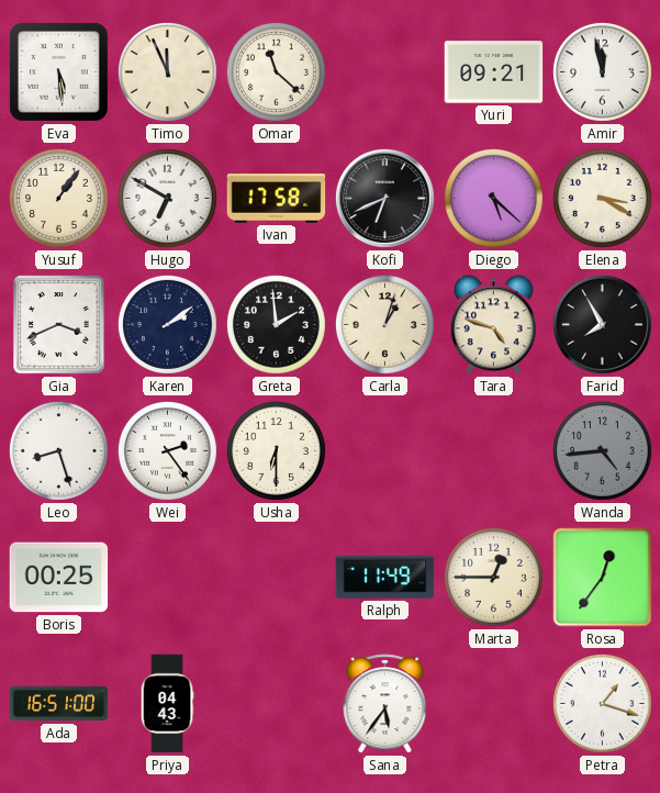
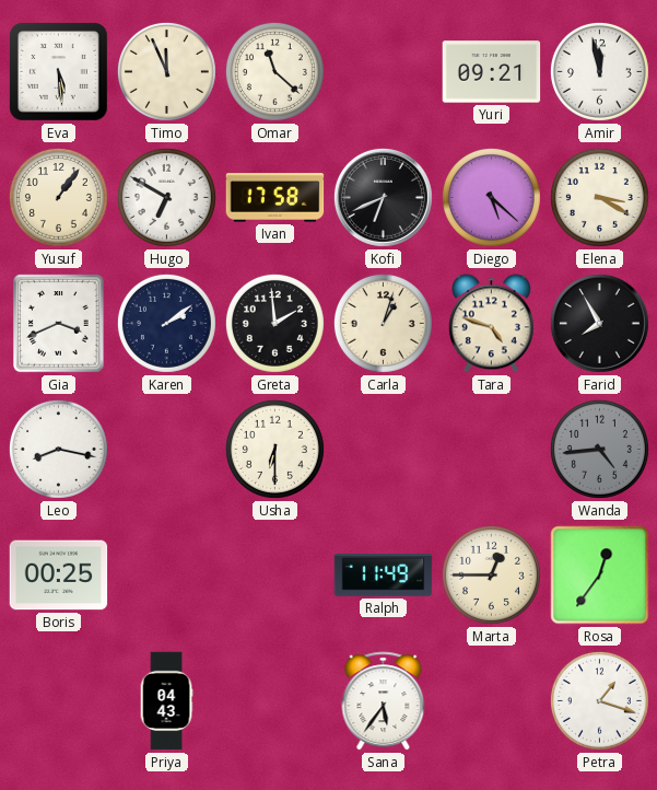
Leo: 8:27 -> 8:17
Wei: 2:24 -> none
Ada: 16:51 -> none
